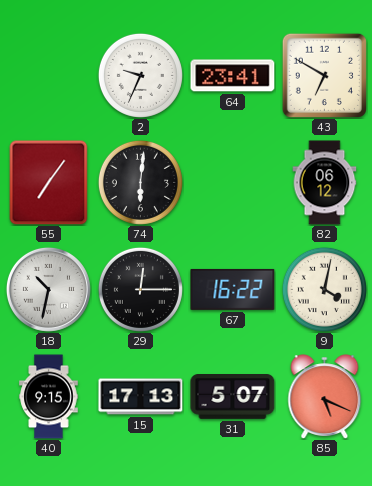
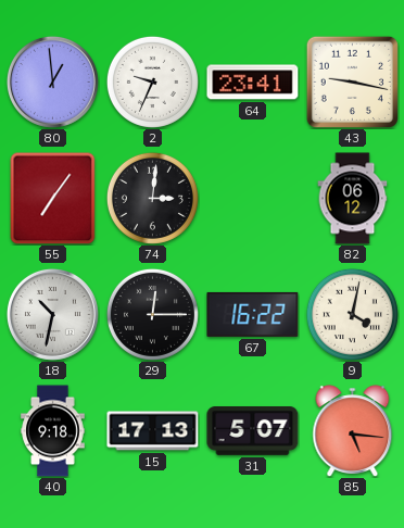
80: none -> 12:59
43: 6:50 -> 9:17
74: 6:01 -> 3:01
40: 9:15 -> 9:18
85: 5:19 -> 5:16
